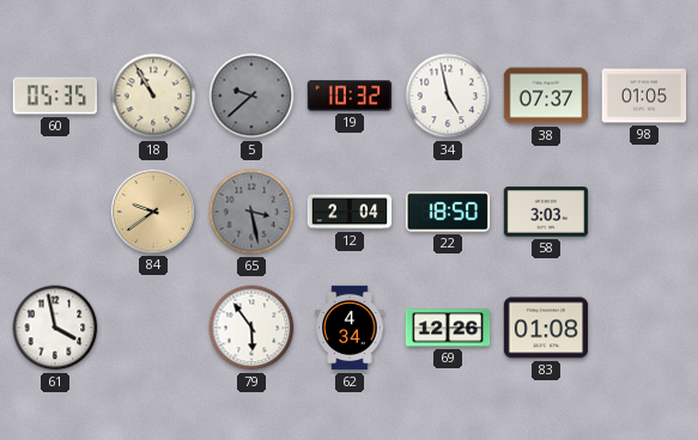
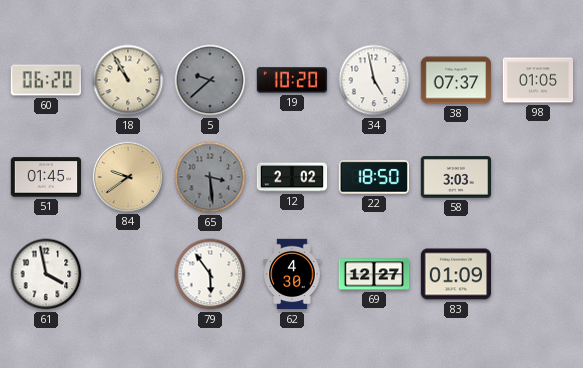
60: 05:35 -> 06:20
19: 10:32 -> 10:20
51: none -> 01:45
65: 3:28 -> 3:29
12: 2:04 -> 2:02
62: 4:34 -> 4:30
69: 12:26 -> 12:27
83: 01:08 -> 01:09
